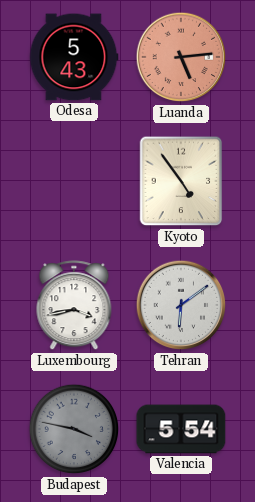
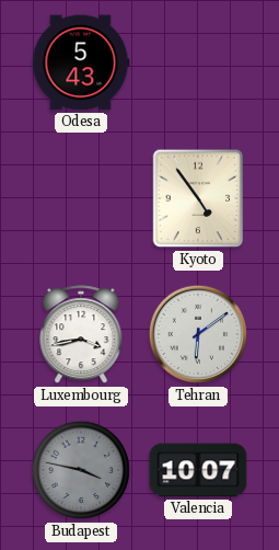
Luanda: 5:14 -> none
Valencia: 5:54 -> 10:07
